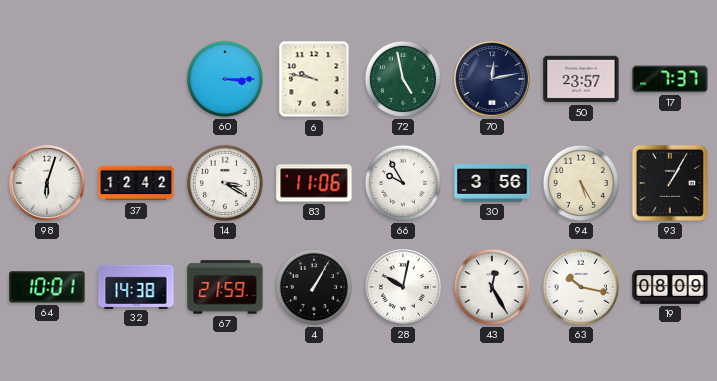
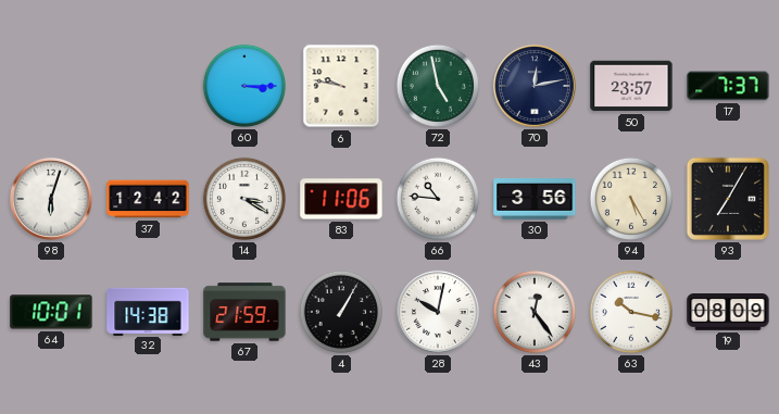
66: 9:55 -> 10:46
93: 1:05 -> 7:05
43: 12:25 -> 12:24
